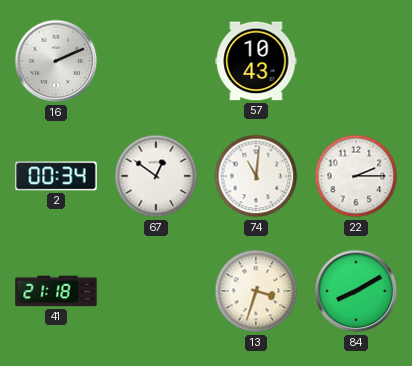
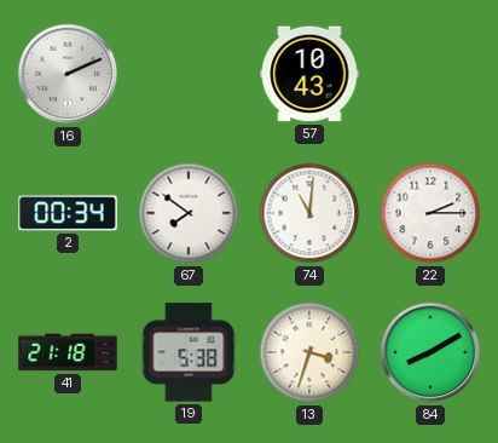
67: 12:51 -> 7:51
19: none -> 5:38
